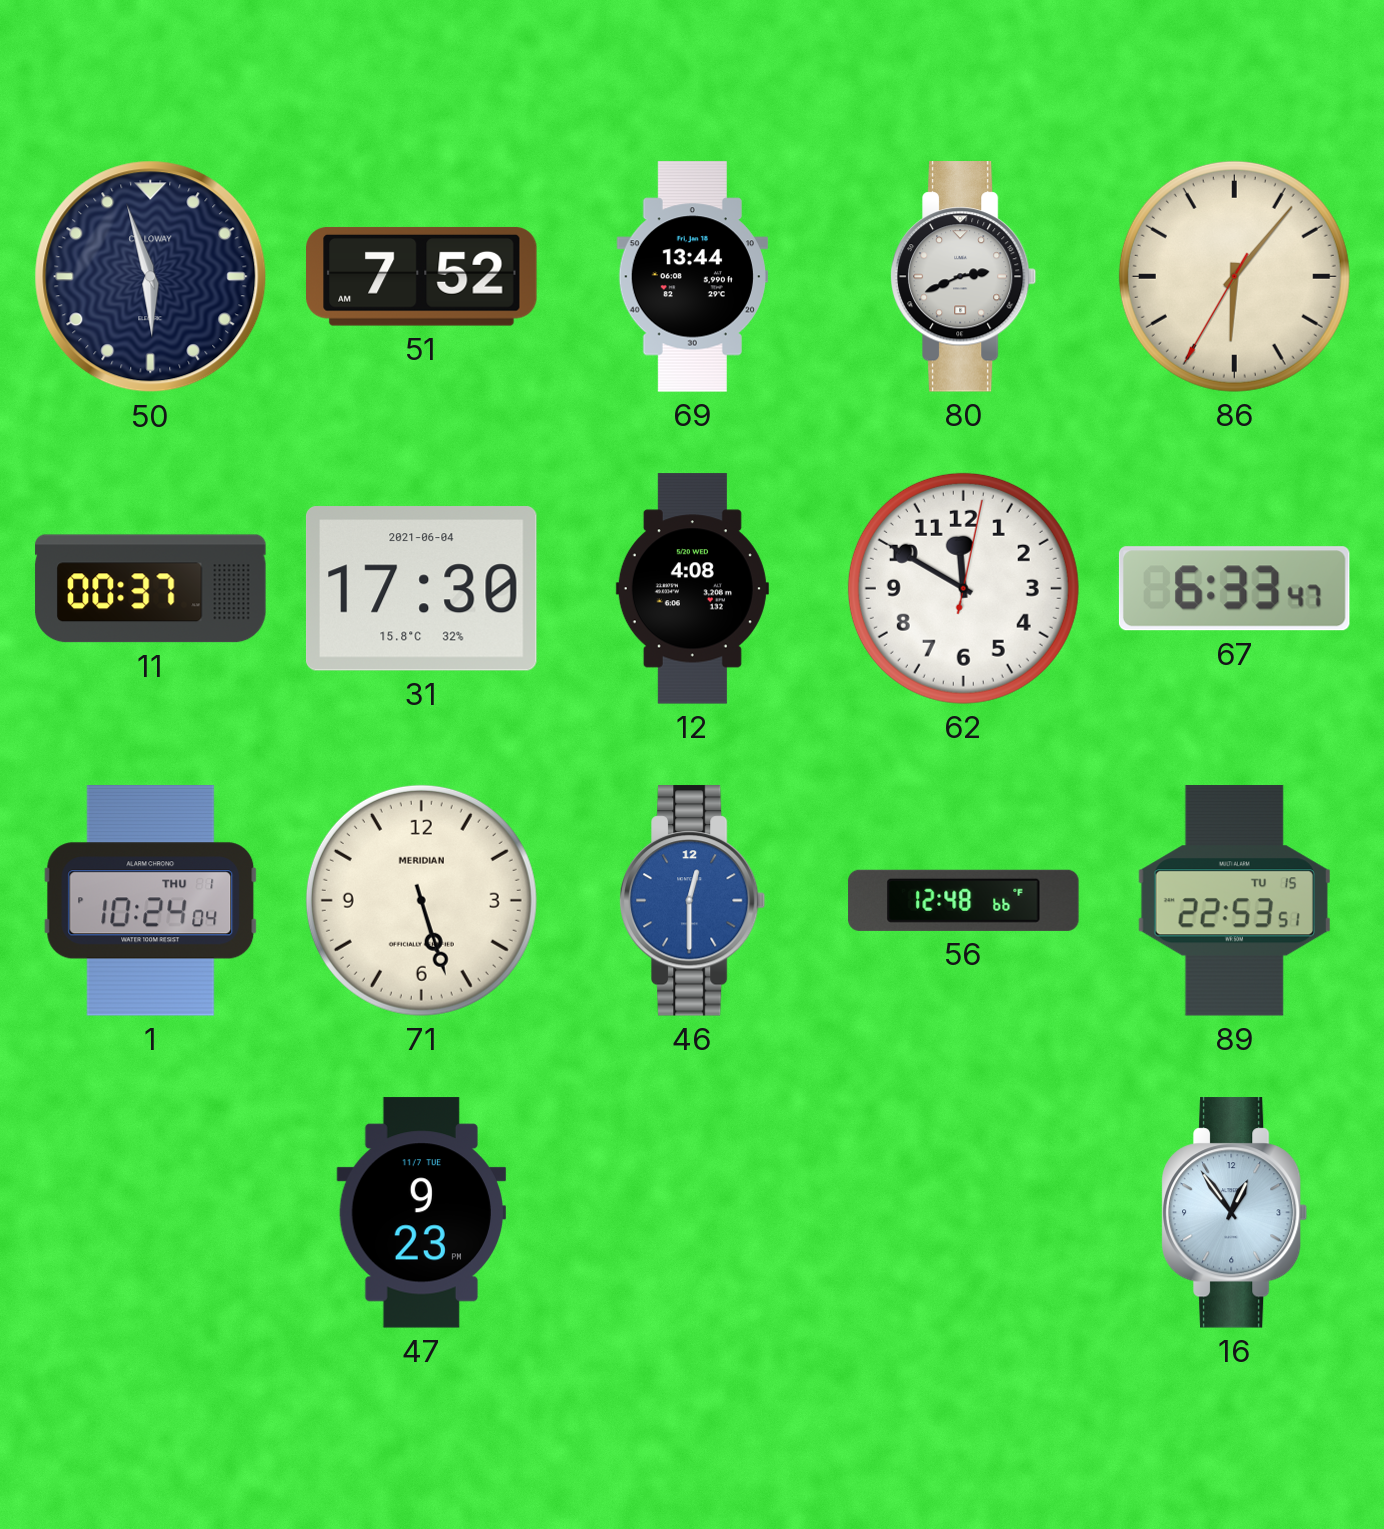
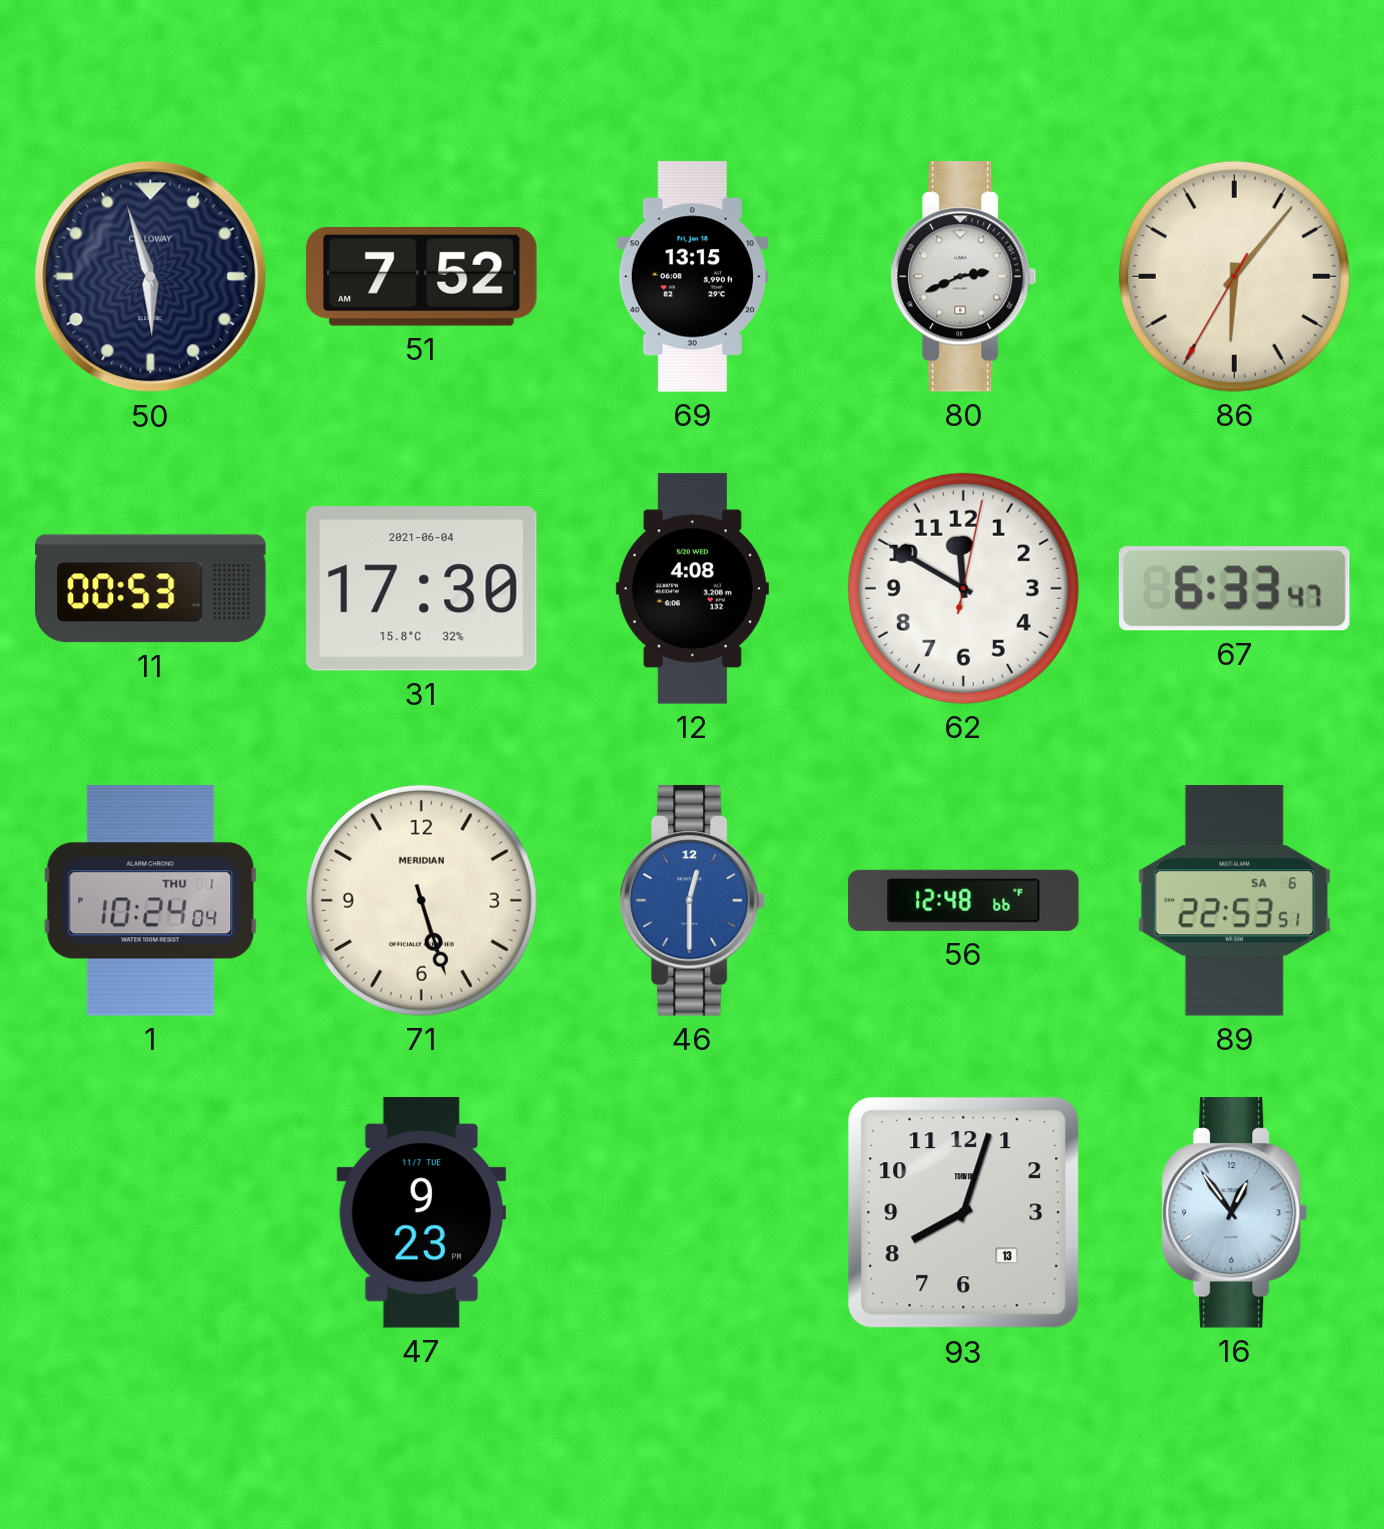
69: 13:44 -> 13:15
11: 00:37 -> 00:53
89 date: TU 15 -> SA 6
93: none -> 8:03
